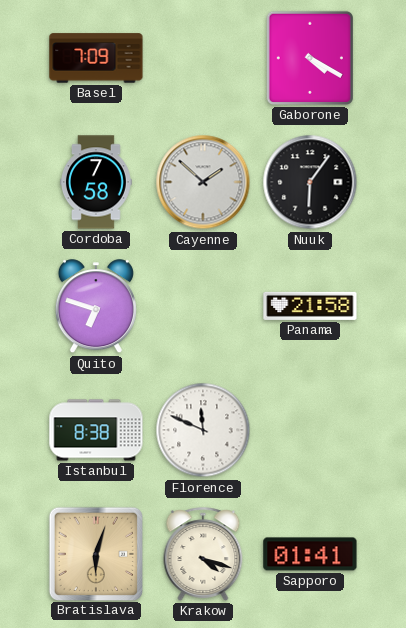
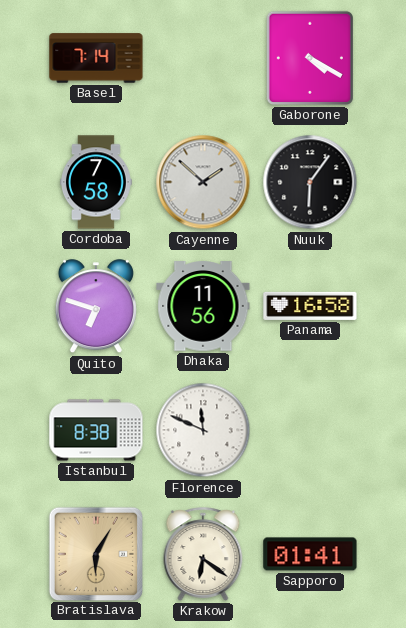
Basel: 7:09 -> 7:14
Dhaka: none -> 11:56
Panama: 21:58 -> 16:58
Bratislava: 6:03 -> 6:05
Krakow: 4:18 -> 6:21
